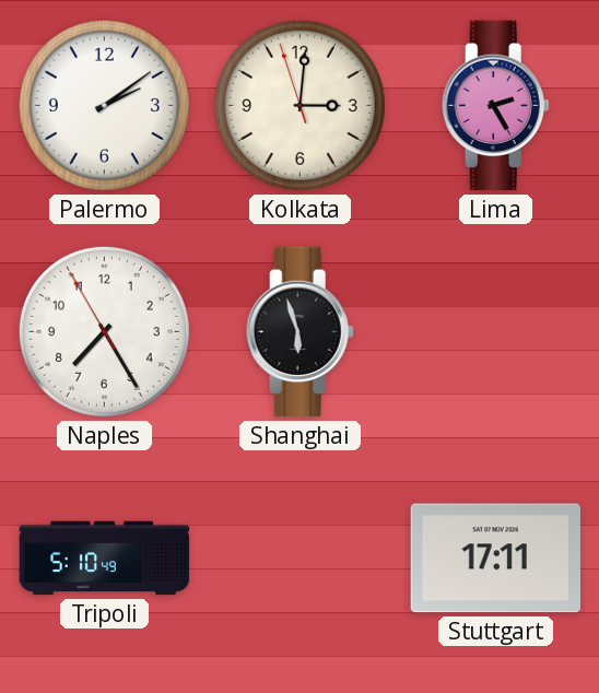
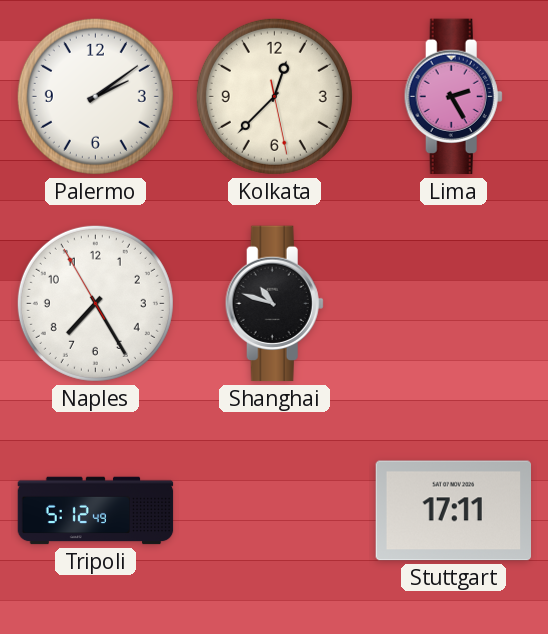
Kolkata: 3:00 -> 12:37
Shanghai: 5:57 -> 10:48
Tripoli: 5:10 -> 5:12
